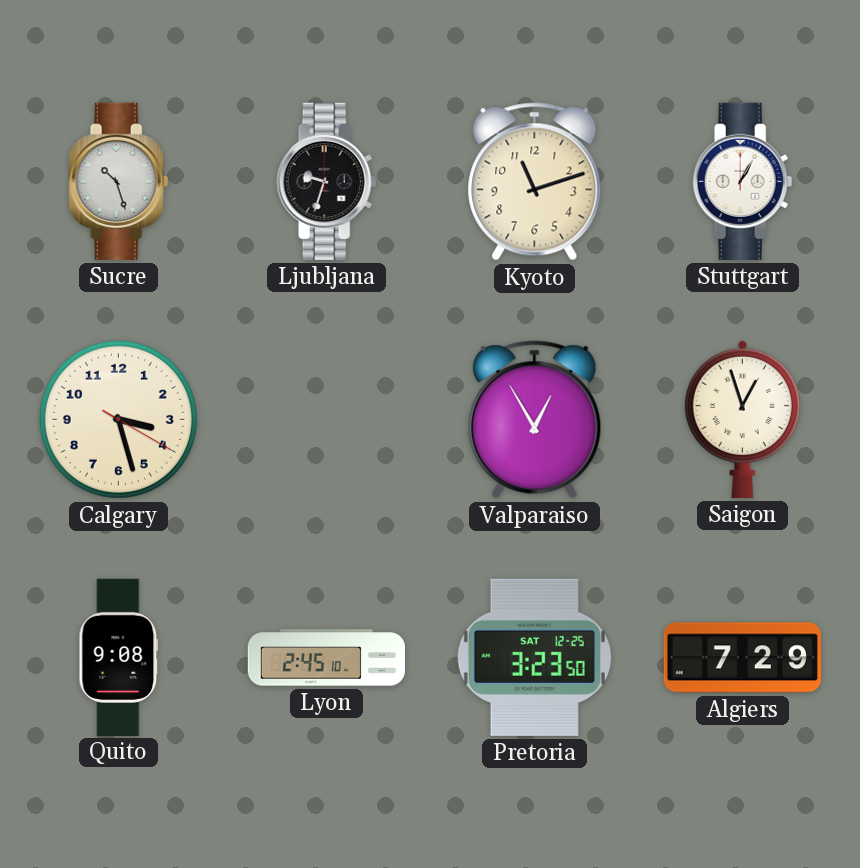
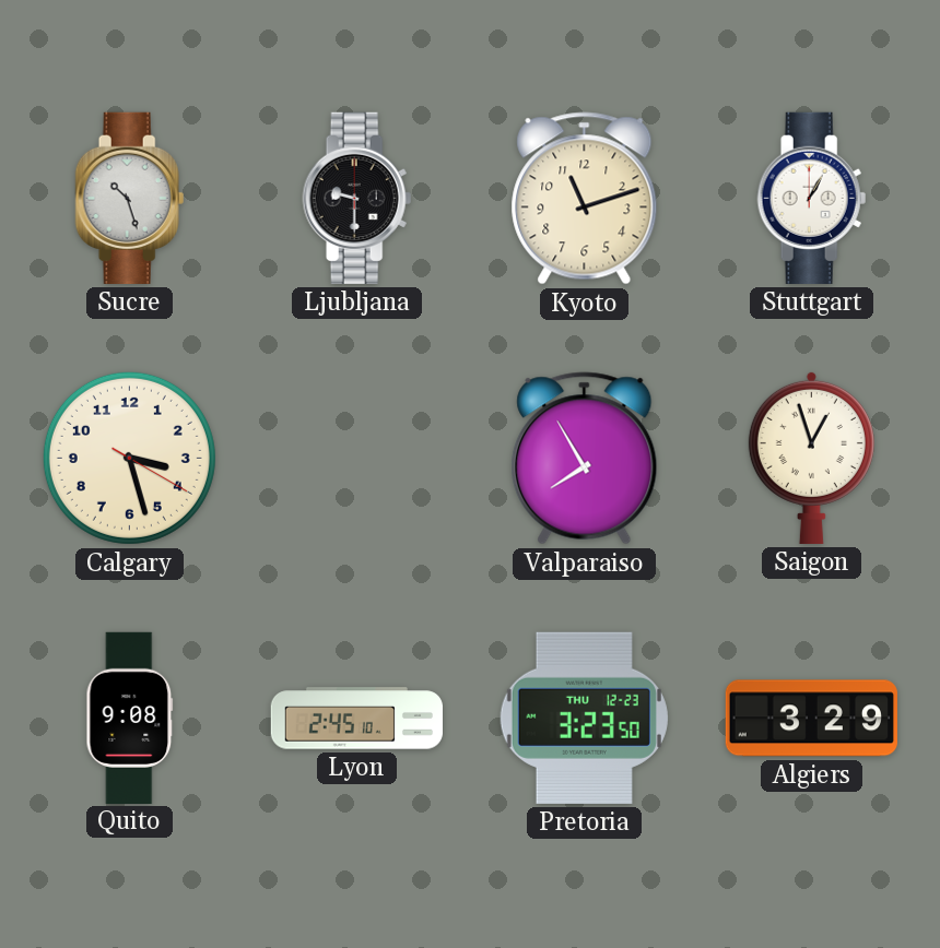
Ljubljana: 9:33 -> 9:30
Valparaiso: 12:55 -> 7:55
Pretoria date: SAT 12-25 -> THU 12-23
Algiers: 7:29 -> 3:29
